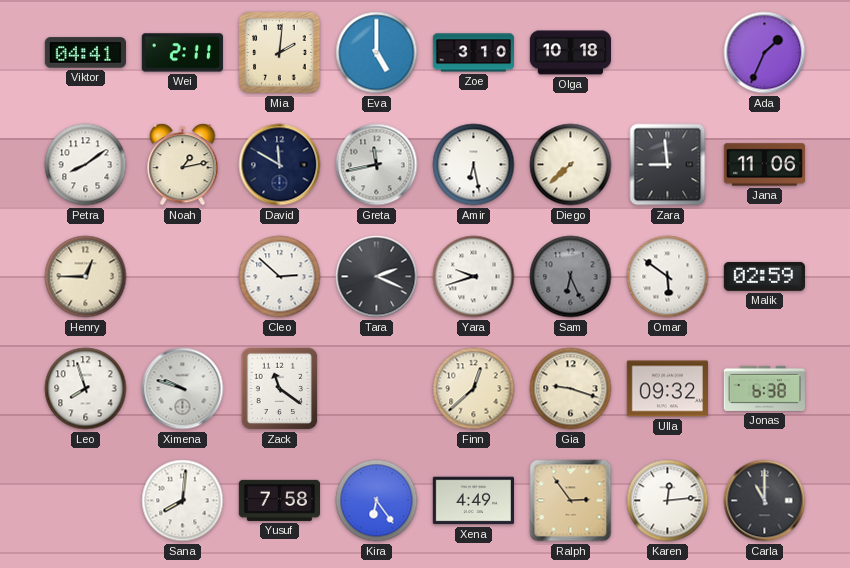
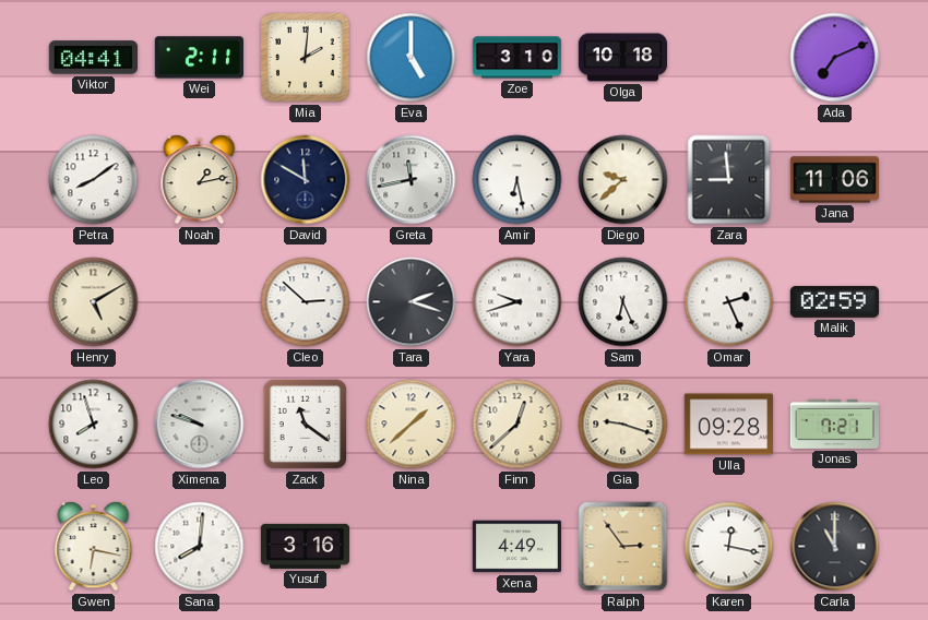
Ada: 1:34 -> 7:11
Diego: 7:38 -> 9:38
Henry: 12:45 -> 5:10
Tara: 2:19 -> 2:18
Sam dial: grey -> white
Omar: 5:51 -> 2:26
Nina: none -> 1:38
Ulla: 09:32 -> 09:28
Jonas: 6:38 -> 7:21
Gwen: none -> 6:17
Yusuf: 7:58 -> 3:16
Kira: 6:24 -> none
Karen: 12:14 -> 12:17
